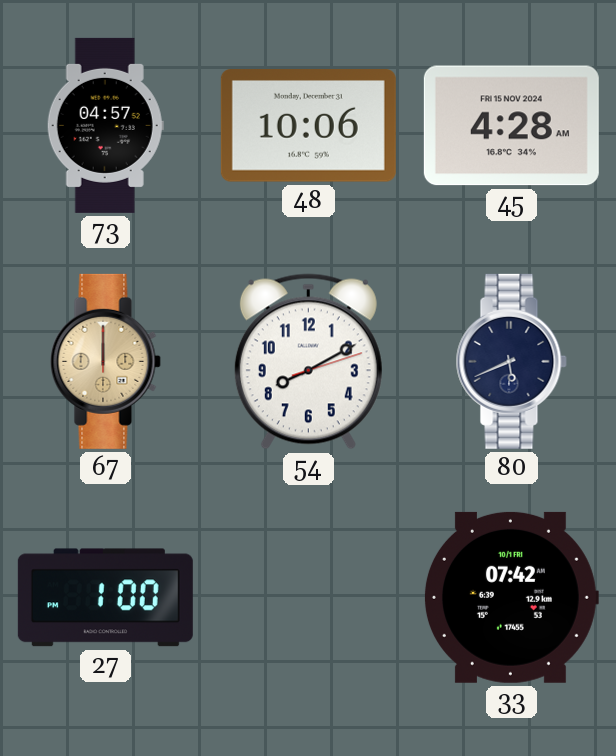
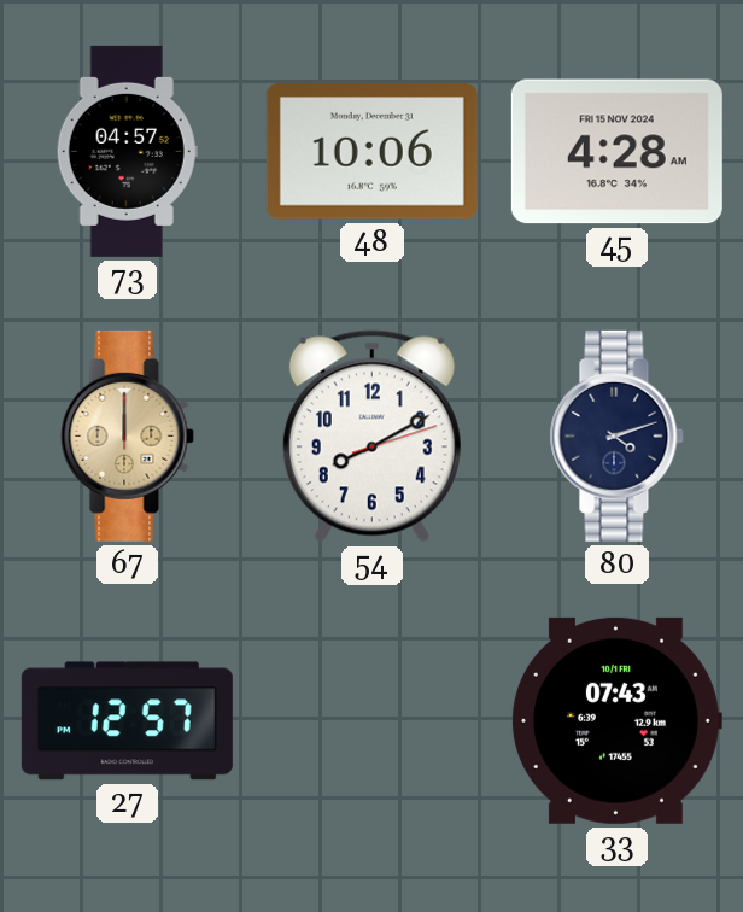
80: 5:41 -> 4:12
27: 1:00 -> 12:57
33: 07:42 -> 07:43
